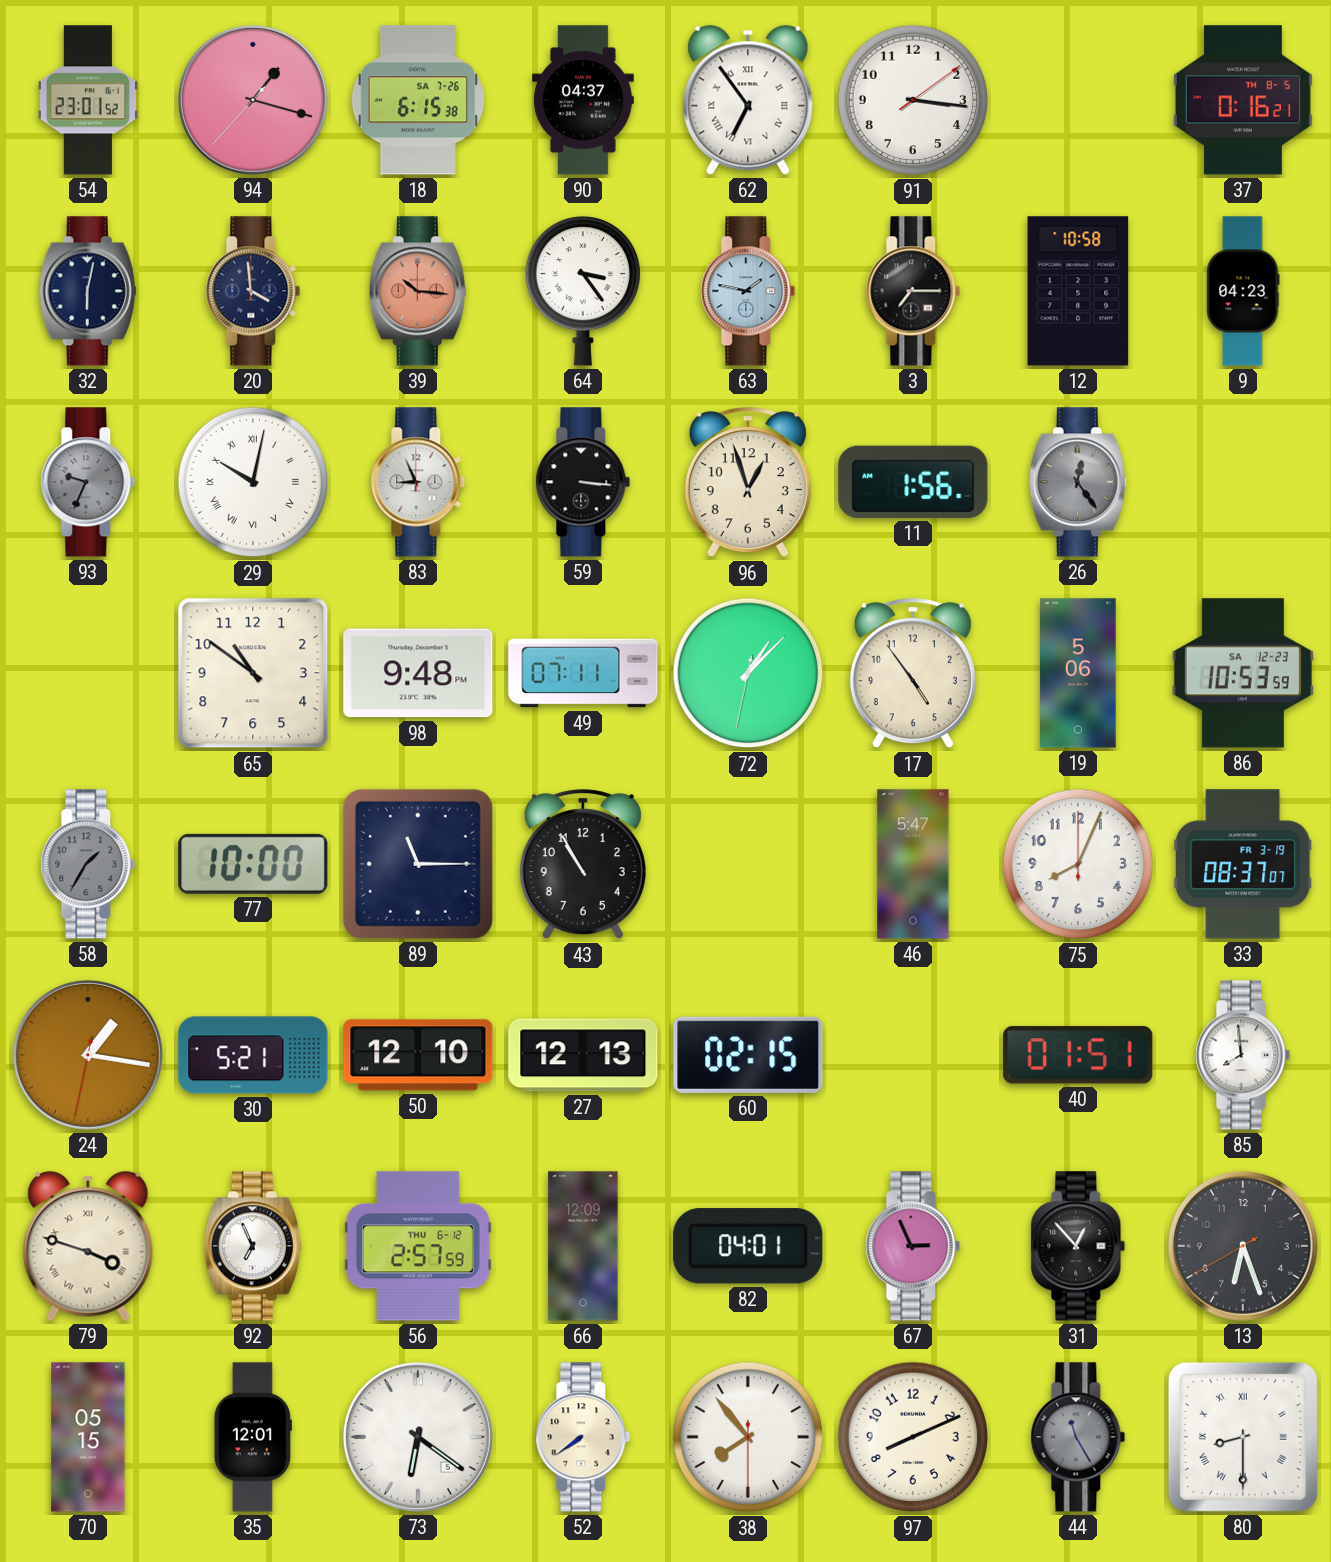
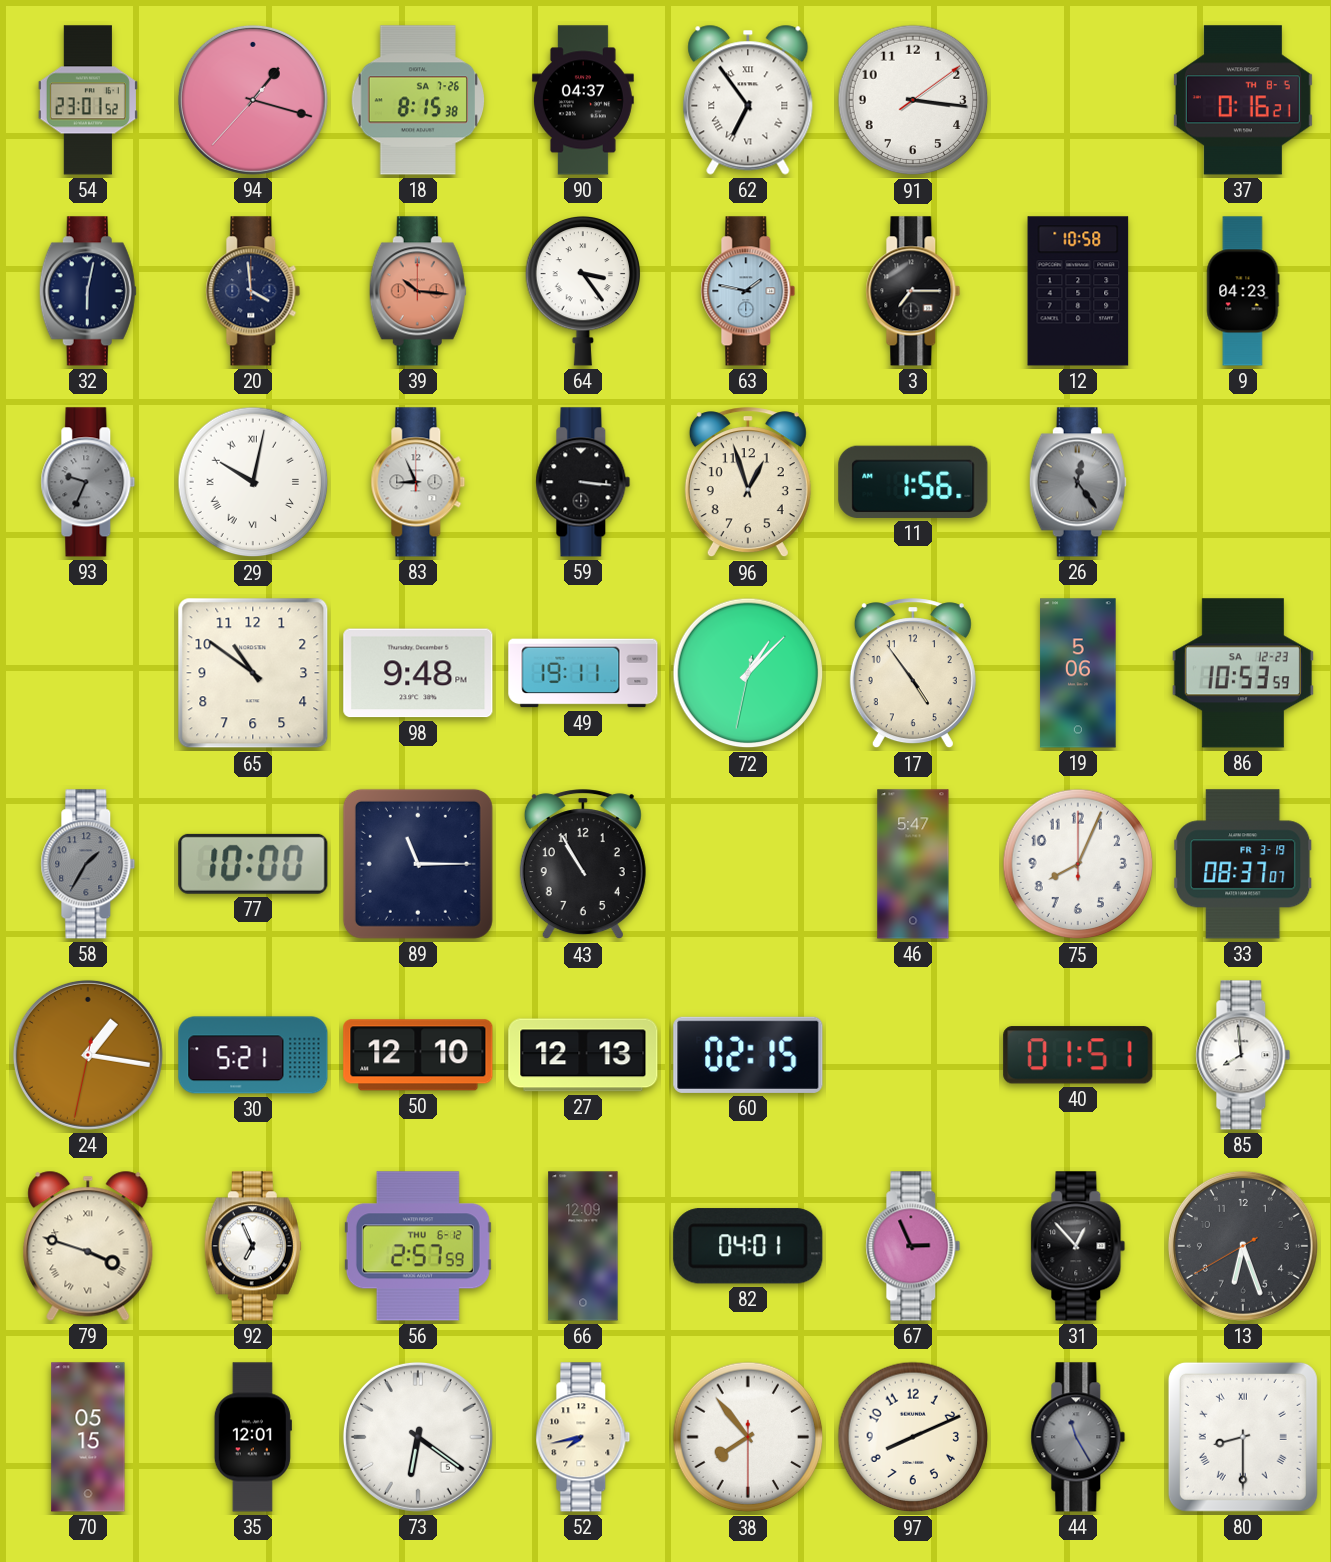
18: 6:15 -> 8:15
49: 07:11 -> 19:11
52: 7:39 -> 7:43
